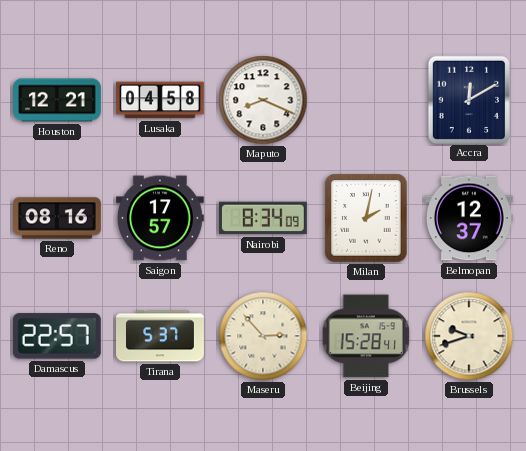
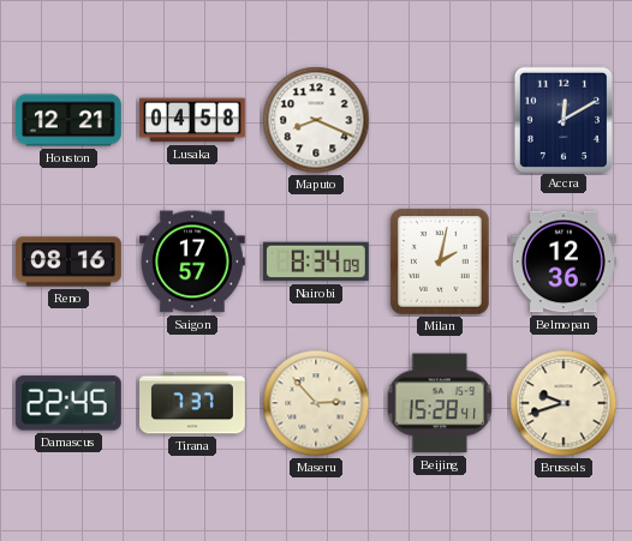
Belmopan: 12:37 -> 12:36
Damascus: 22:57 -> 22:45
Tirana: 5:37 -> 7:37
